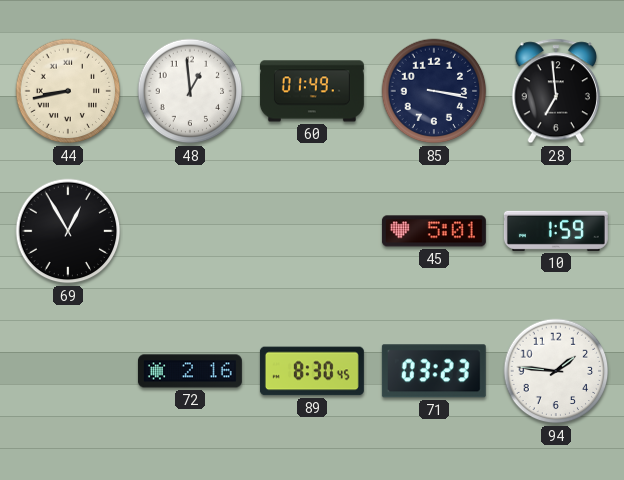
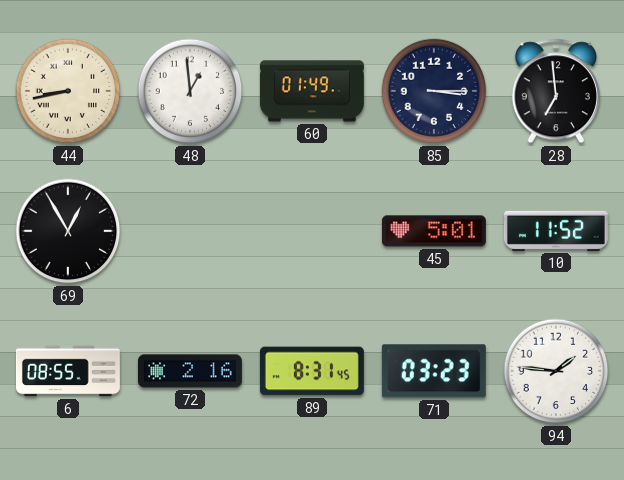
85: 3:17 -> 3:15
10: 1:59 -> 11:52
6: none -> 08:55
89: 8:30 -> 8:31
